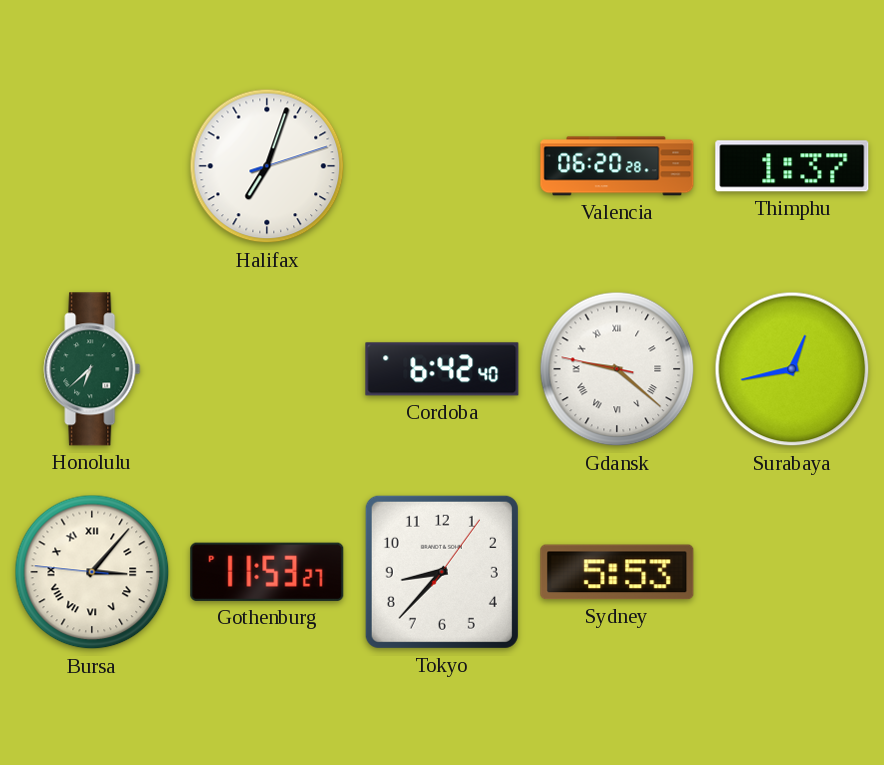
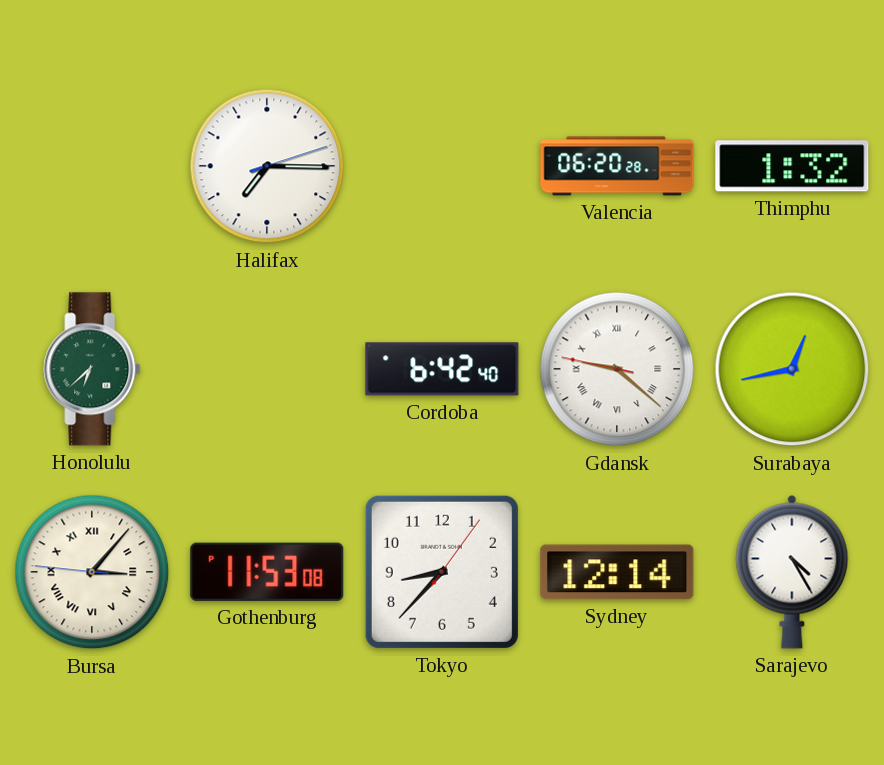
Halifax: 7:03 -> 7:15
Thimphu: 1:37 -> 1:32
Gothenburg: 11:53:27 -> 11:53:08
Sydney: 5:53 -> 12:14
Sarajevo: none -> 4:25
